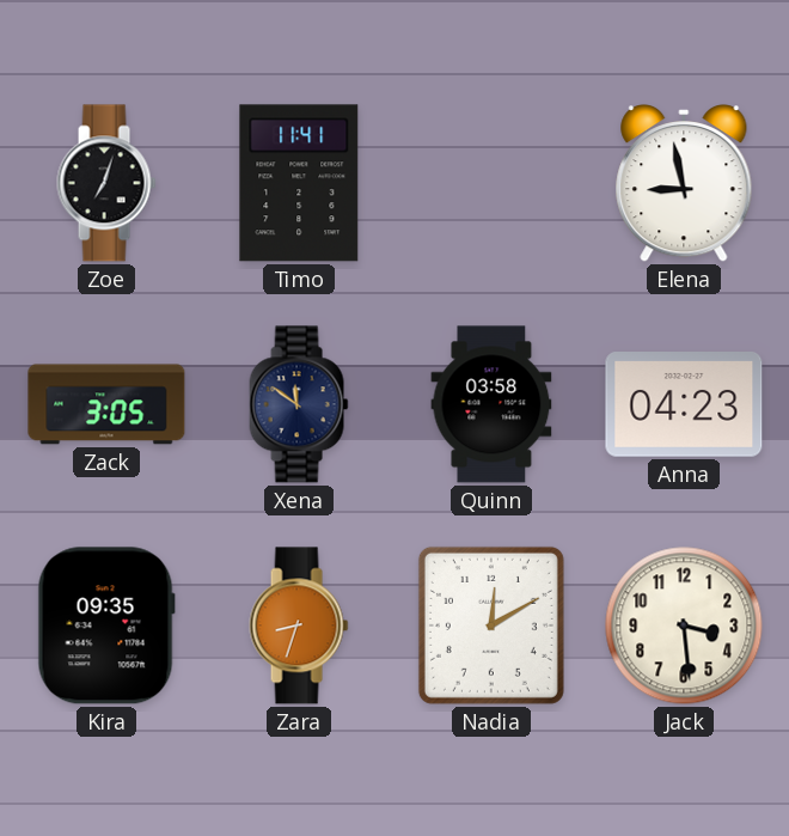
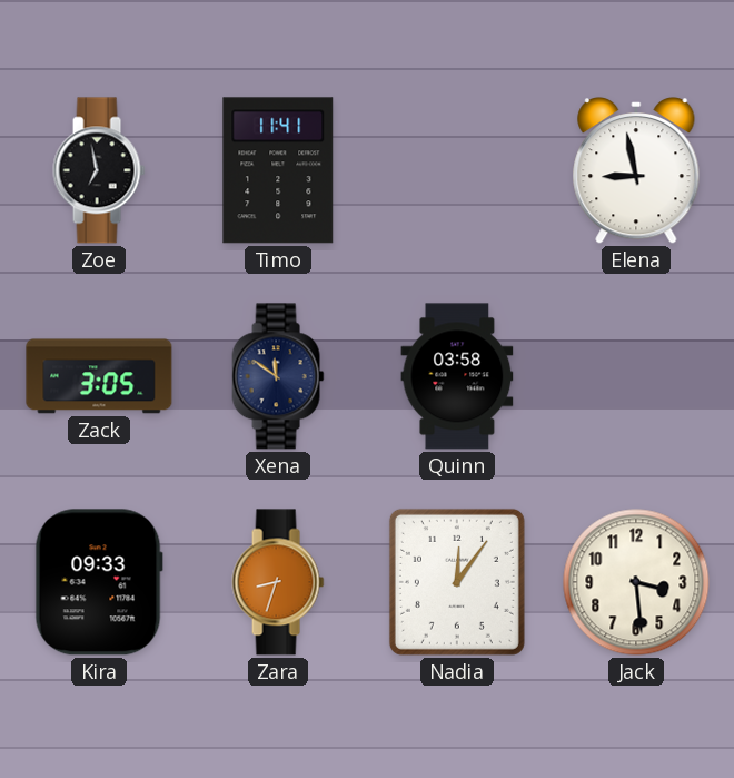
Zoe: 7:03 -> 6:58
Anna: 04:23 -> none
Kira: 09:35 -> 09:33
Nadia: 12:10 -> 12:06
